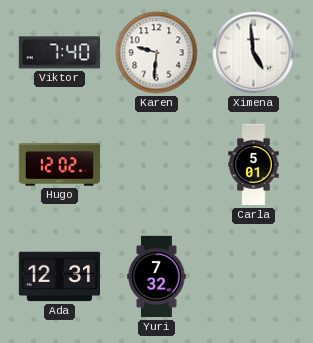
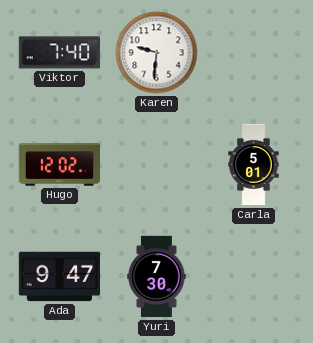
Ximena: 4:59 -> none
Ada: 12:31 -> 9:47
Yuri: 7:32 -> 7:30
